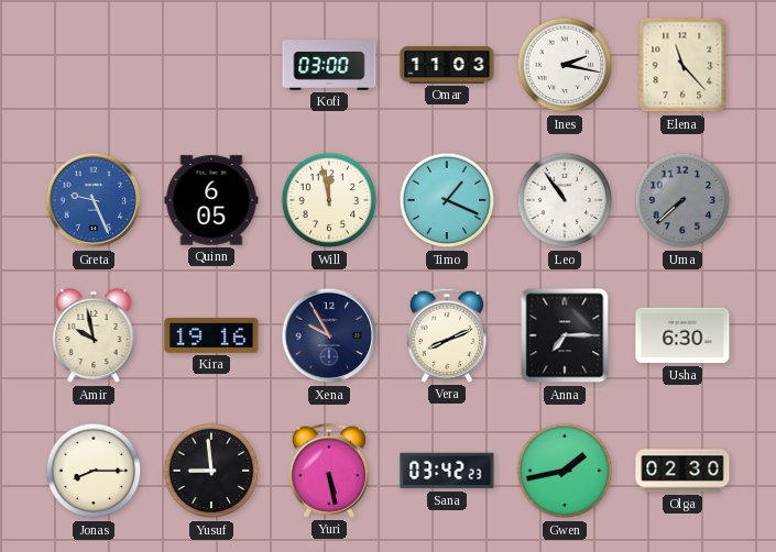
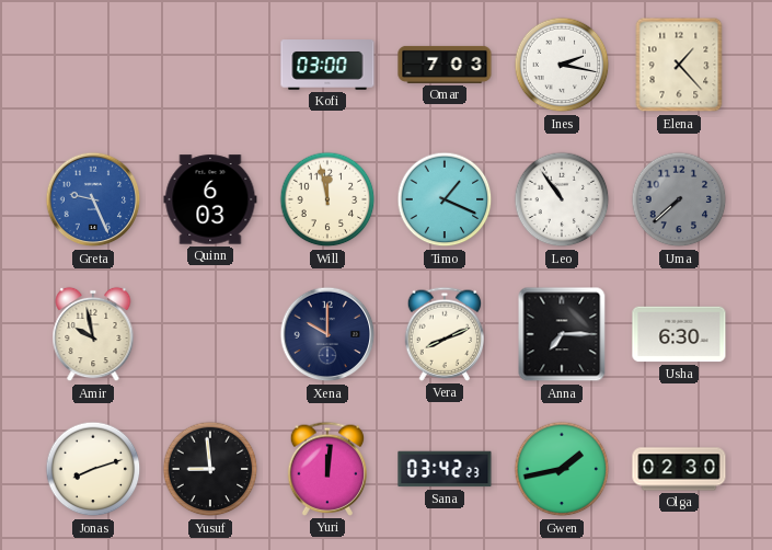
Omar: 11:03 -> 7:03
Elena: 11:23 -> 1:23
Quinn: 6:05 -> 6:03
Kira: 19:16 -> none
Xena: 9:55 -> 10:00
Jonas: 8:15 -> 8:12
Yuri: 5:28 -> 12:01
